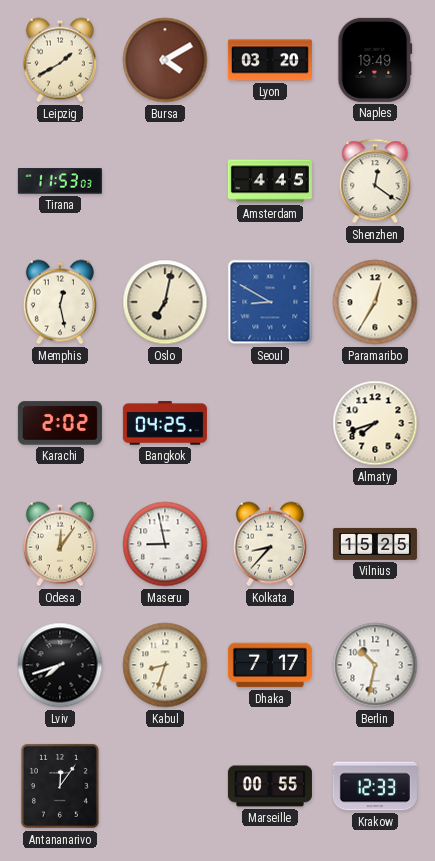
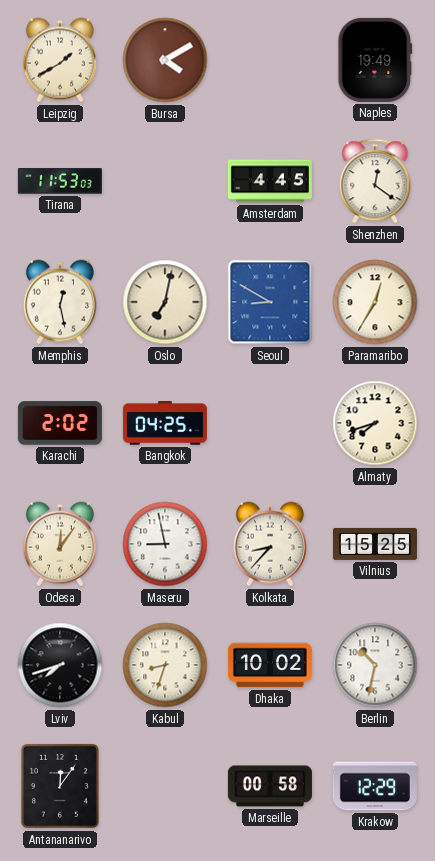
Lyon: 03:20 -> none
Dhaka: 7:17 -> 10:02
Marseille: 00:55 -> 00:58
Krakow: 12:33 -> 12:29
